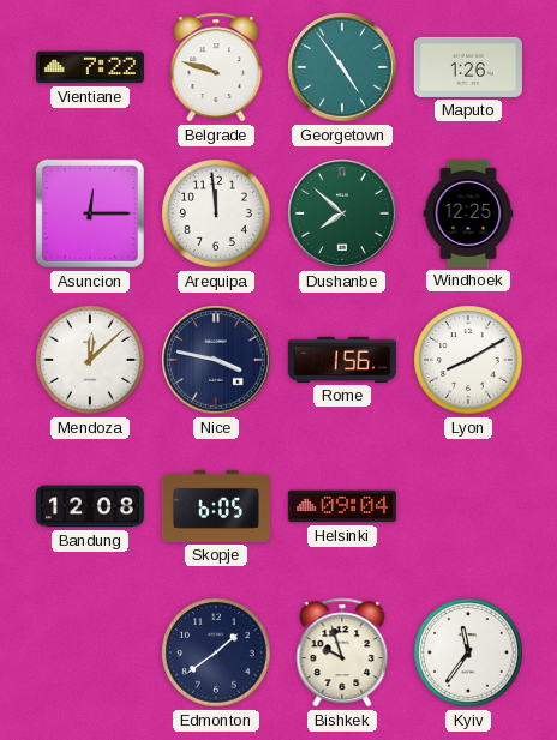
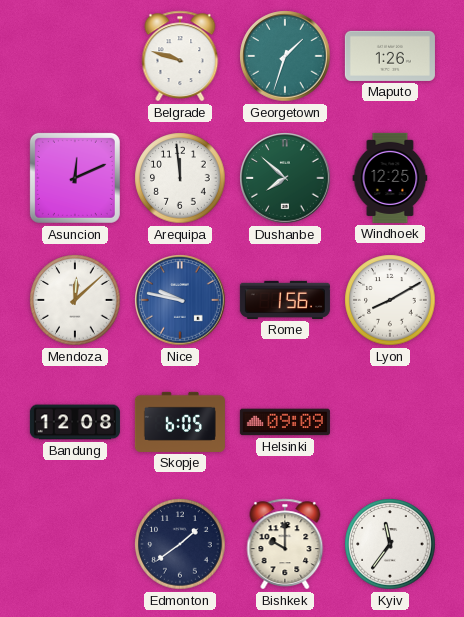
Vientiane: 7:22 -> none
Georgetown: 4:54 -> 1:33
Asuncion: 12:15 -> 12:11
Nice: 3:47 -> 9:47
Nice dial: navy -> blue
Helsinki: 09:04 -> 09:09
Bishkek: 9:57 -> 10:00
